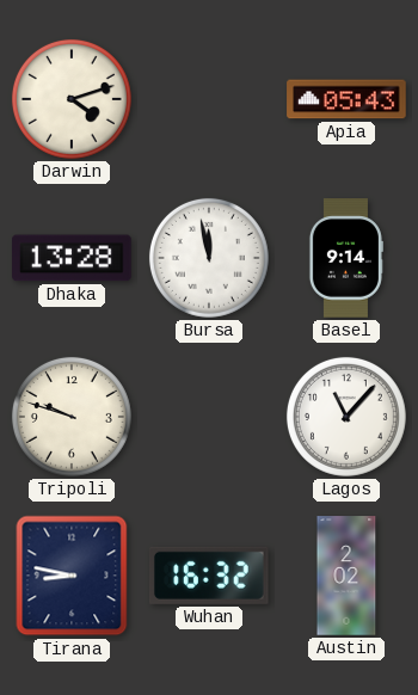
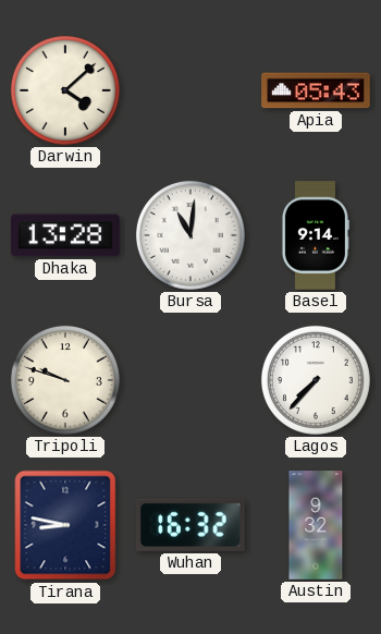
Darwin: 4:12 -> 4:08
Bursa: 11:58 -> 11:01
Lagos: 11:07 -> 7:37
Austin: 2:02 -> 9:32
